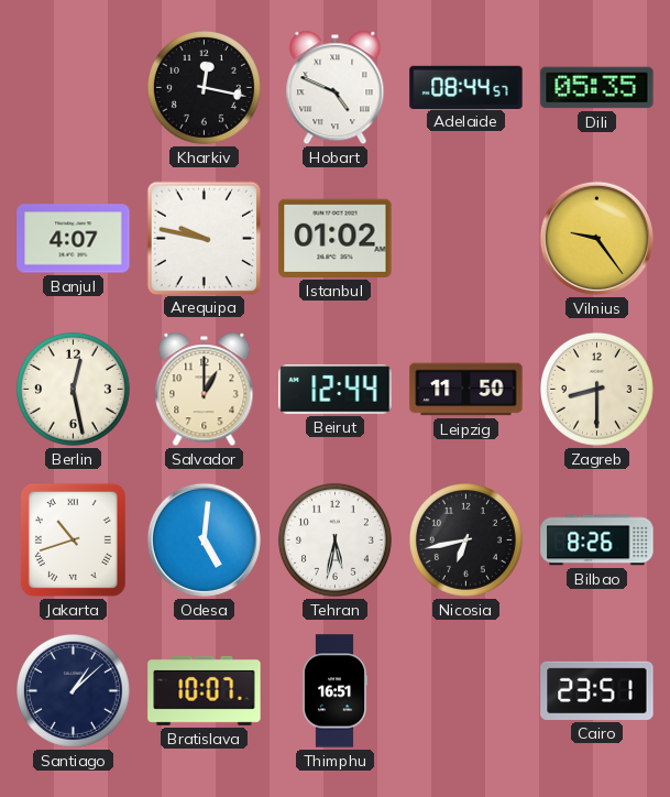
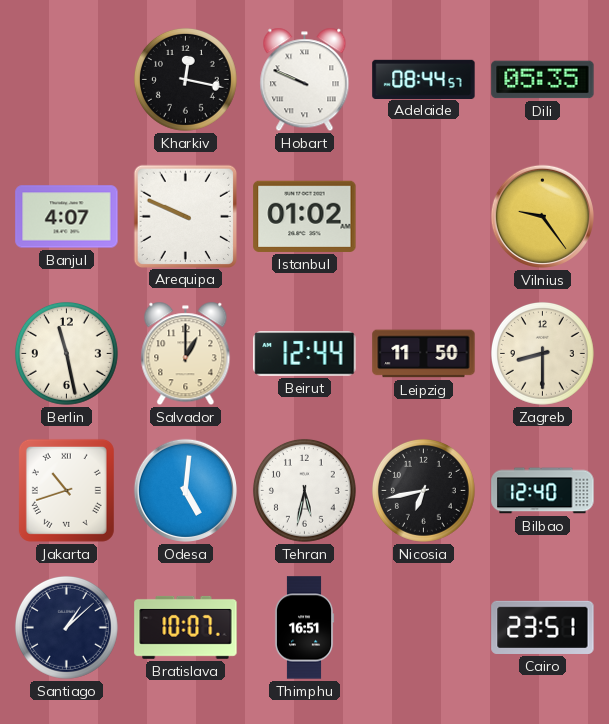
Hobart: 4:49 -> 9:49
Arequipa: 9:47 -> 9:49
Berlin: 12:28 -> 11:28
Bilbao: 8:26 -> 12:40
